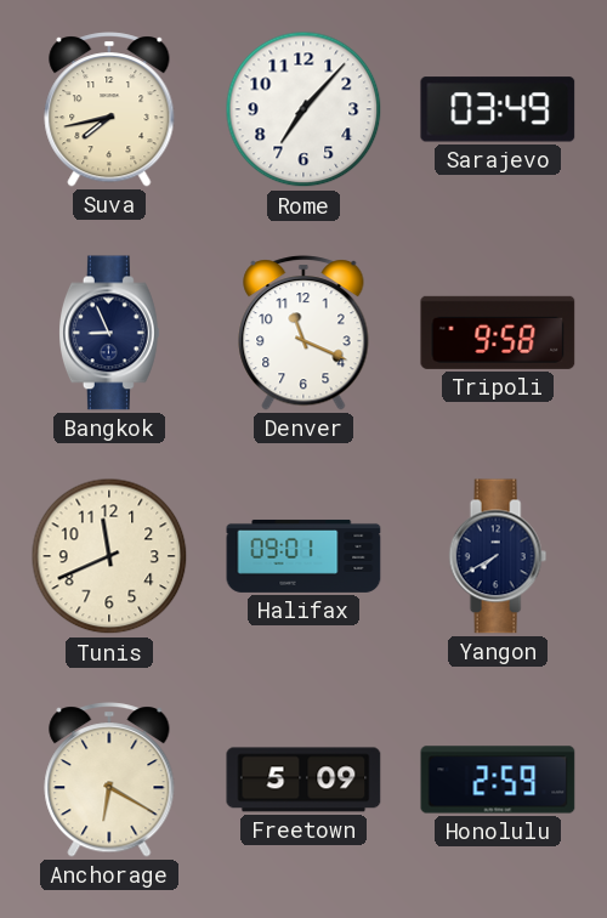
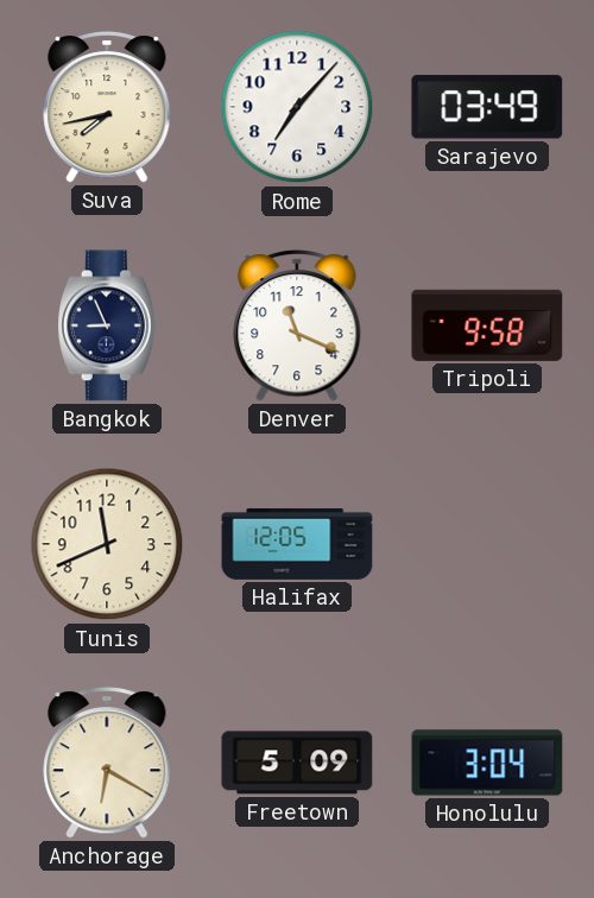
Halifax: 09:01 -> 12:05
Yangon: 7:40 -> none
Honolulu: 2:59 -> 3:04
